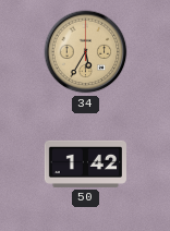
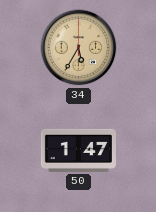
50: 1:42 -> 1:47
